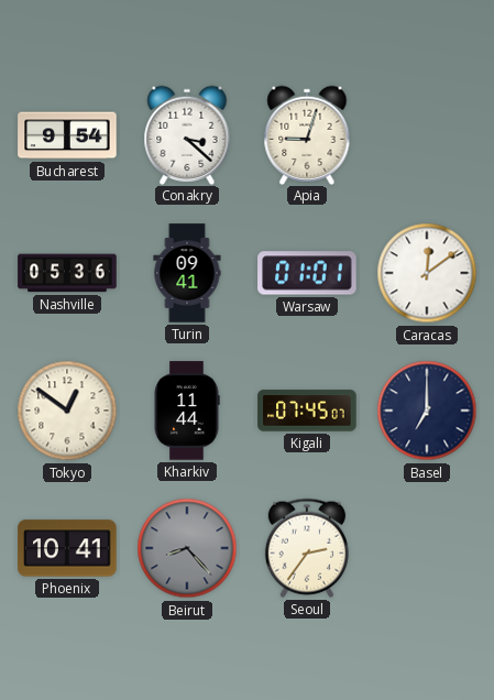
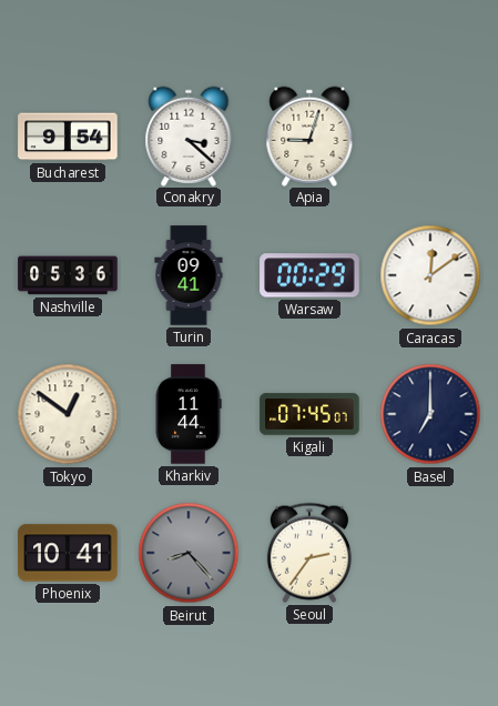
Warsaw: 01:01 -> 00:29
